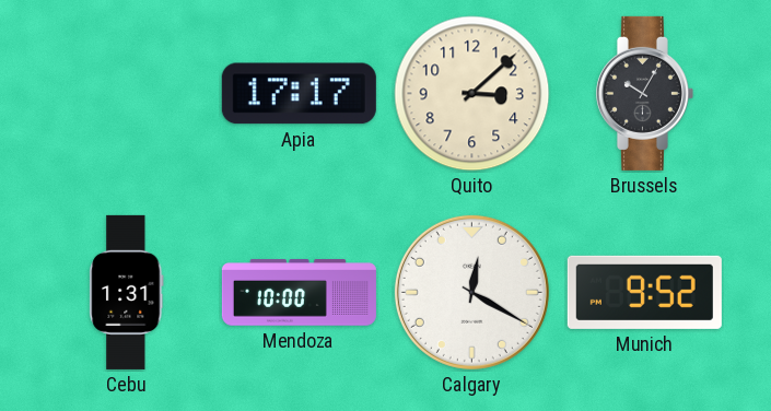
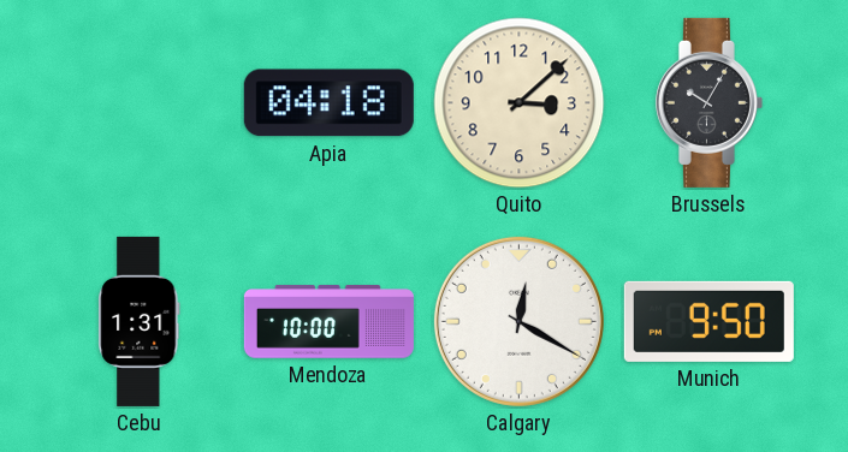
Apia: 17:17 -> 04:18
Munich: 9:52 -> 9:50
